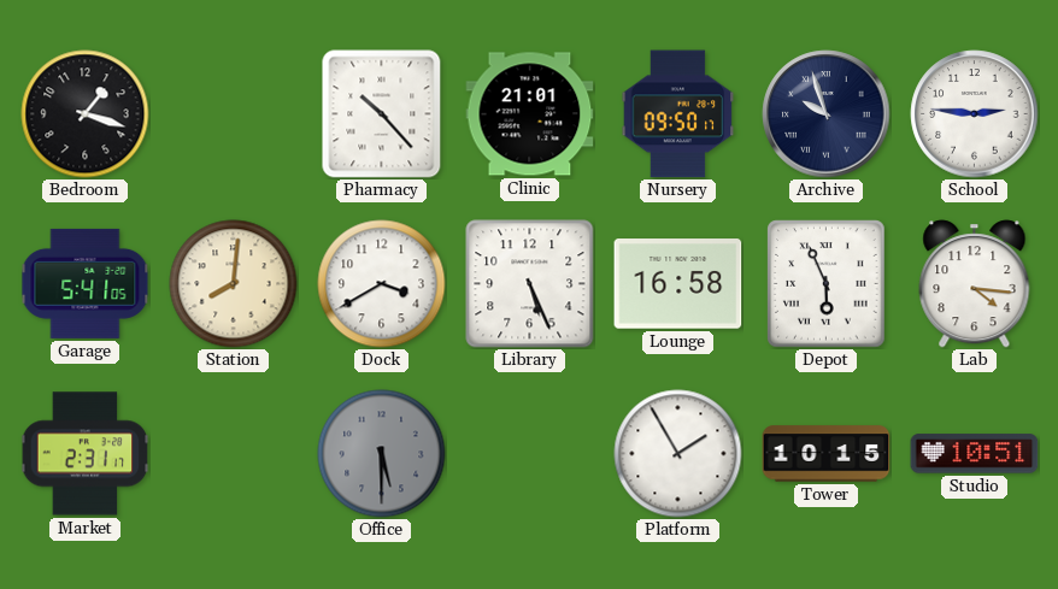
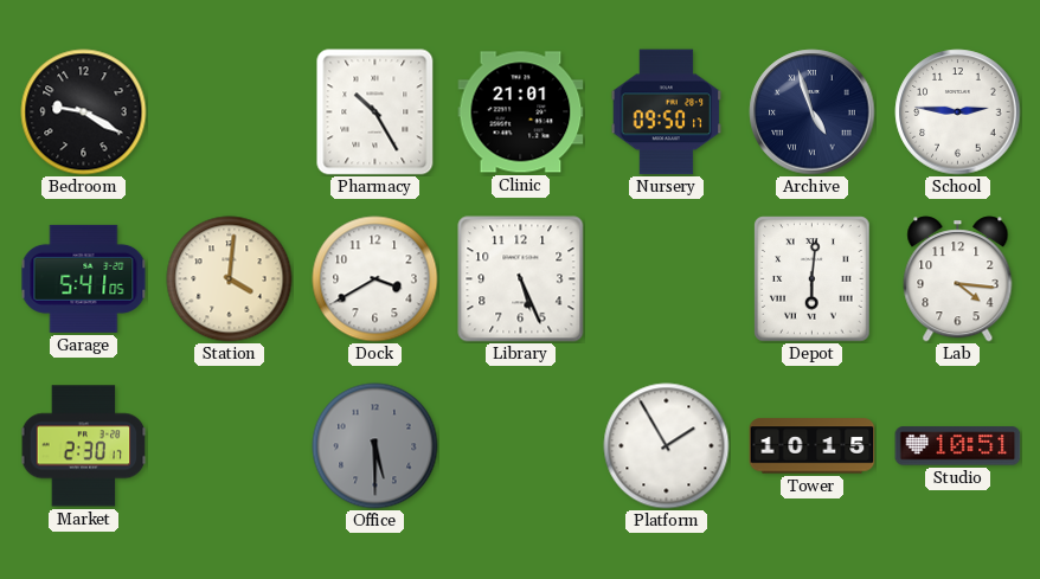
Bedroom: 1:18 -> 9:20
Pharmacy: 10:23 -> 10:25
Archive: 9:57 -> 4:57
Station: 8:01 -> 4:01
Lounge: 16:58 -> none
Depot: 5:56 -> 6:01
Market: 2:31 -> 2:30
